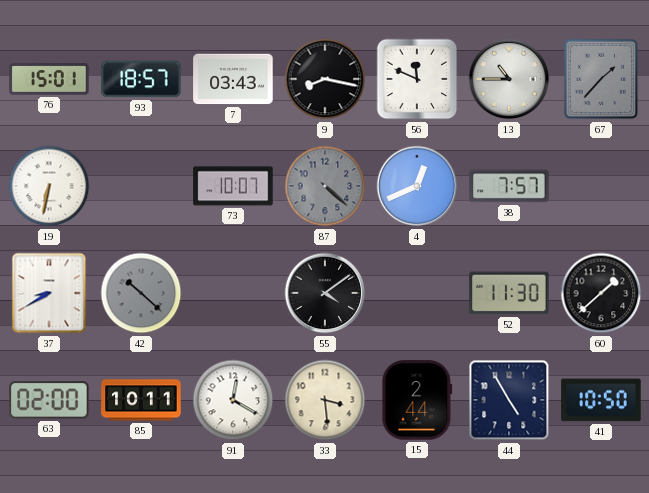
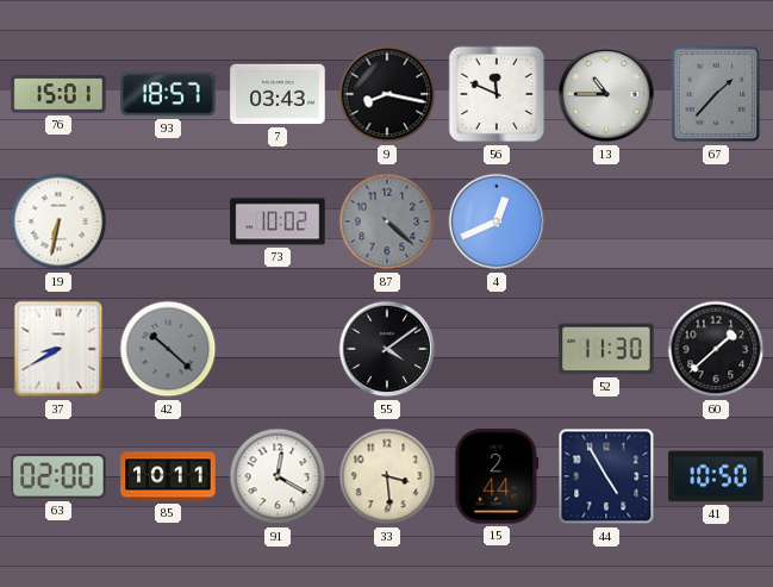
73: 10:07 -> 10:02
38: 7:57 -> none
